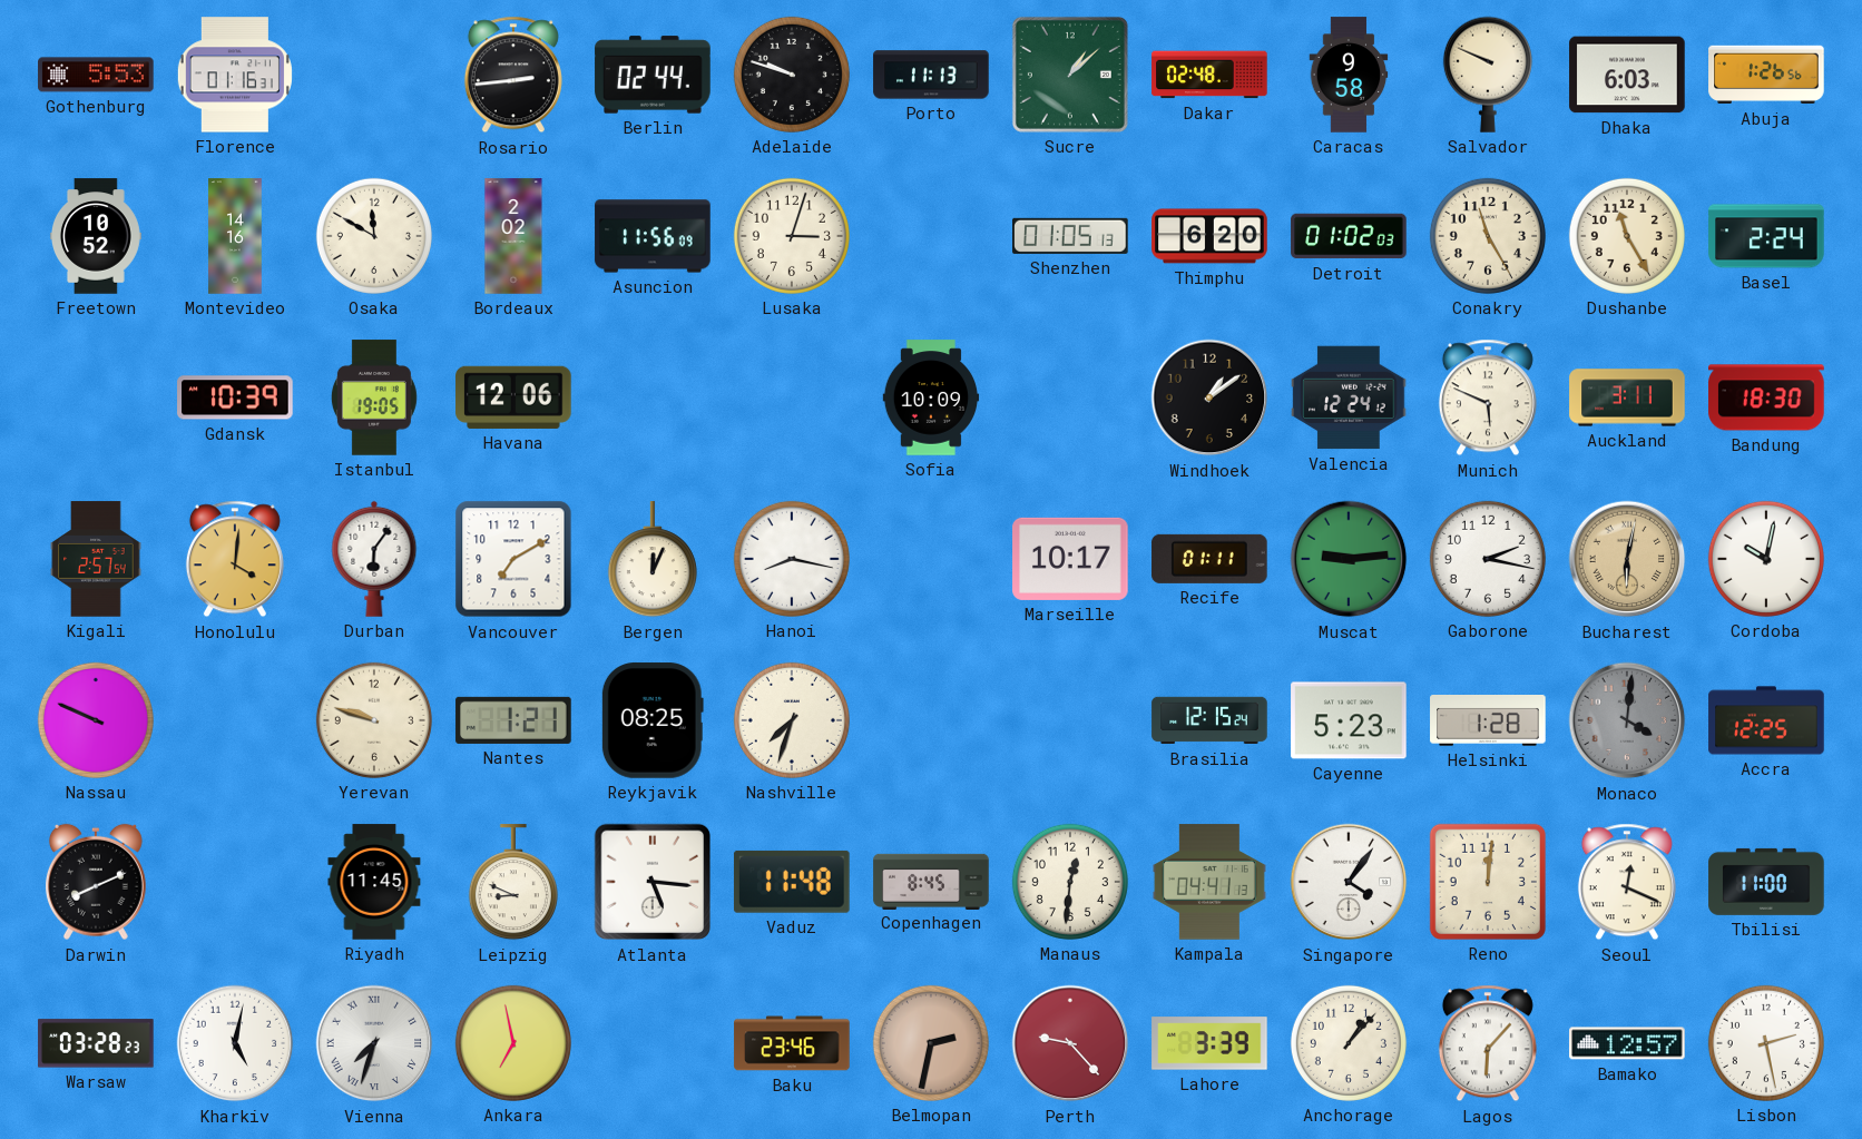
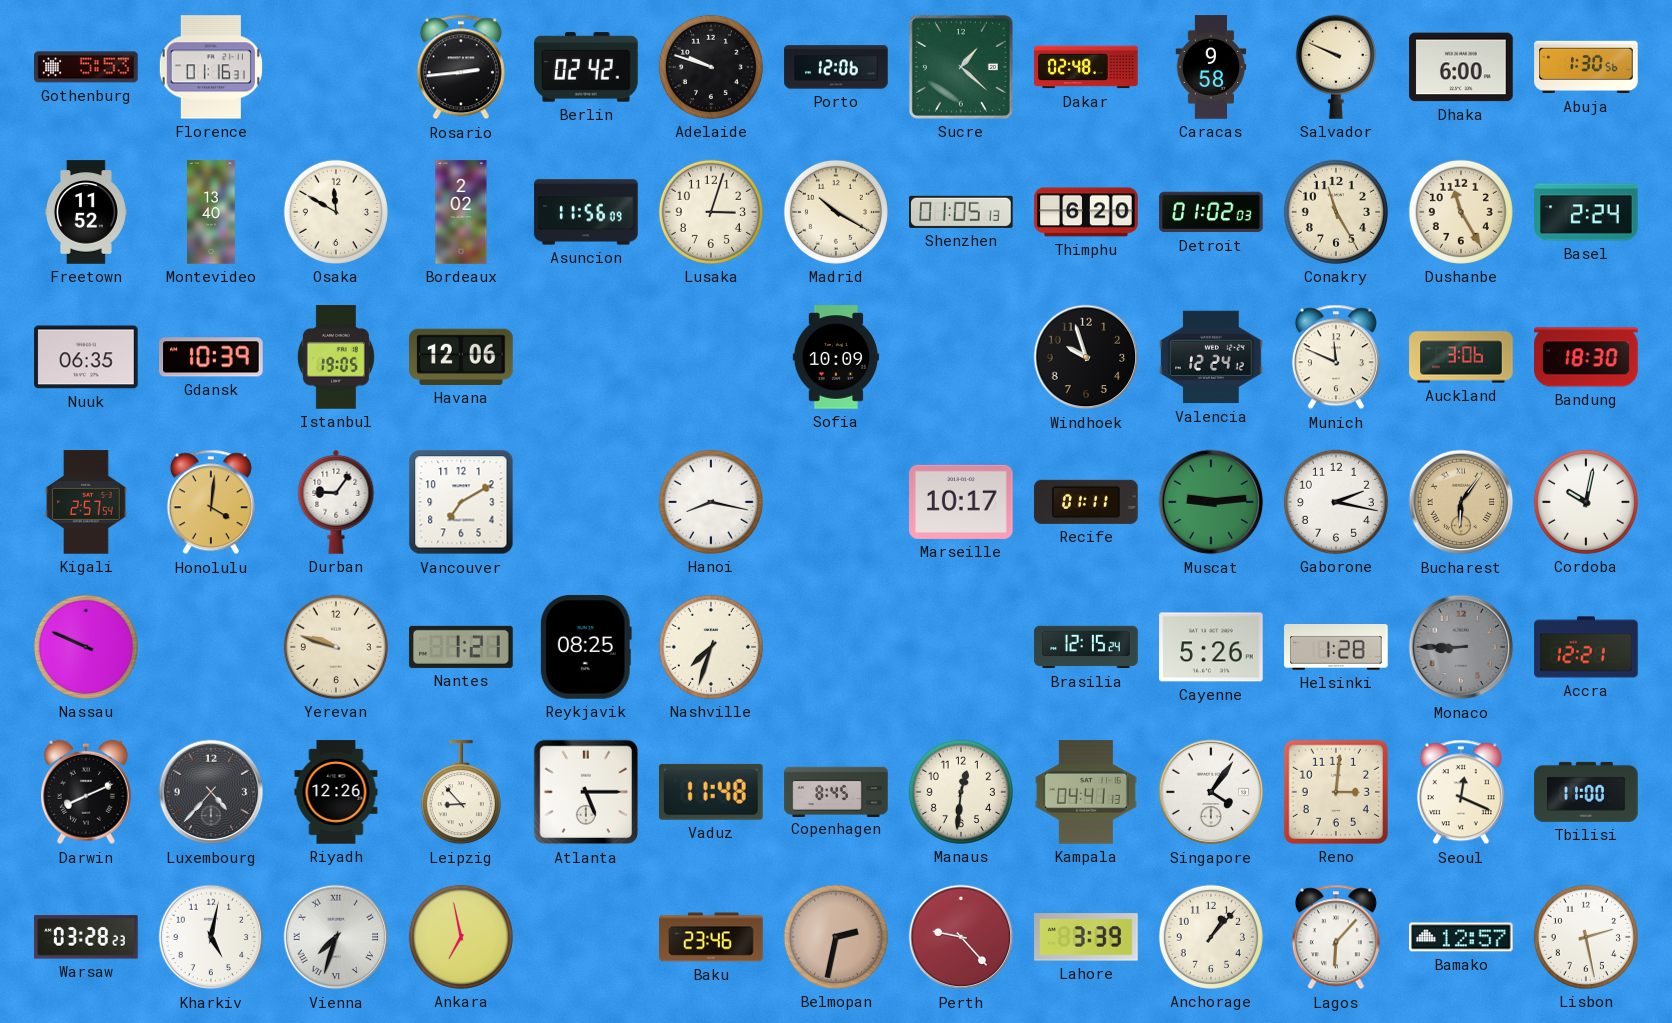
Berlin: 02:44 -> 02:42
Porto: 11:13 -> 12:06
Sucre: 1:08 -> 1:22
Dhaka: 6:03 -> 6:00
Abuja: 1:26 -> 1:30
Freetown: 10:52 -> 11:52
Montevideo: 14:16 -> 13:40
Madrid: none -> 10:20
Nuuk: none -> 06:35
Windhoek: 1:09 -> 9:57
Munich: 5:49 -> 11:49
Auckland: 3:11 -> 3:06
Durban: 6:06 -> 9:06
Bergen: 12:04 -> none
Bucharest: 6:02 -> 6:06
Cayenne: 5:23 -> 5:26
Monaco: 4:01 -> 8:45
Accra: 12:25 -> 12:21
Luxembourg: none -> 4:37
Riyadh: 11:45 -> 12:26
Leipzig: 8:49 -> 8:53
Atlanta: 5:16 -> 5:15
Reno: 12:01 -> 3:01
